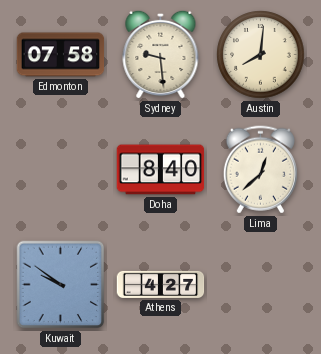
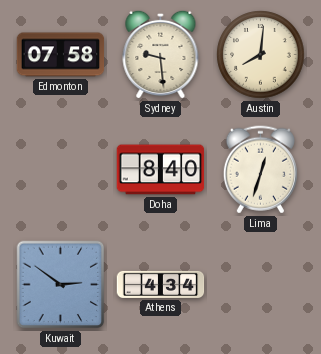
Lima: 12:38 -> 12:33
Kuwait: 9:51 -> 2:51
Athens: 4:27 -> 4:34
